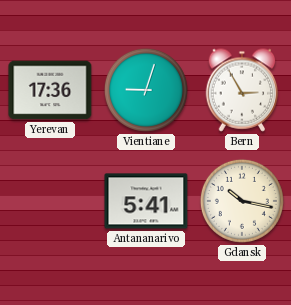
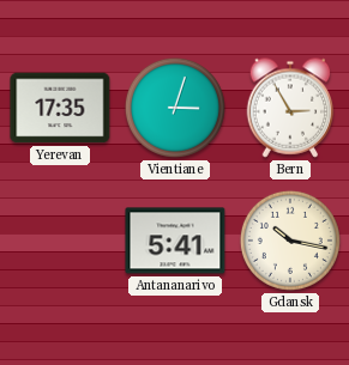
Yerevan: 17:36 -> 17:35
Vientiane: 9:03 -> 3:03
